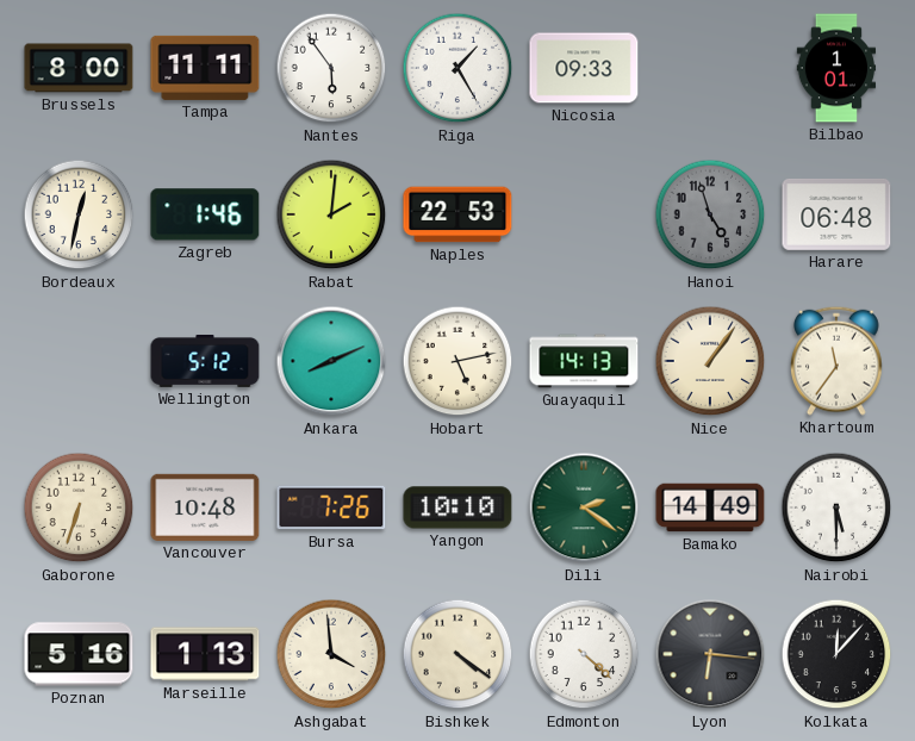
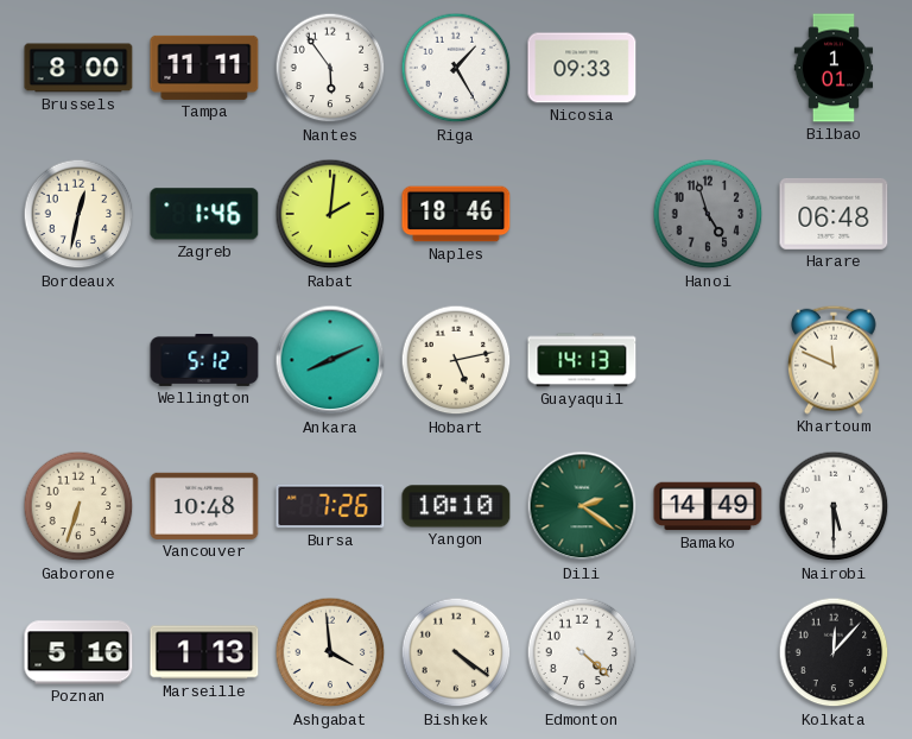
Naples: 22:53 -> 18:46
Nice: 1:06 -> none
Khartoum: 11:36 -> 11:49
Lyon: 6:16 -> none
